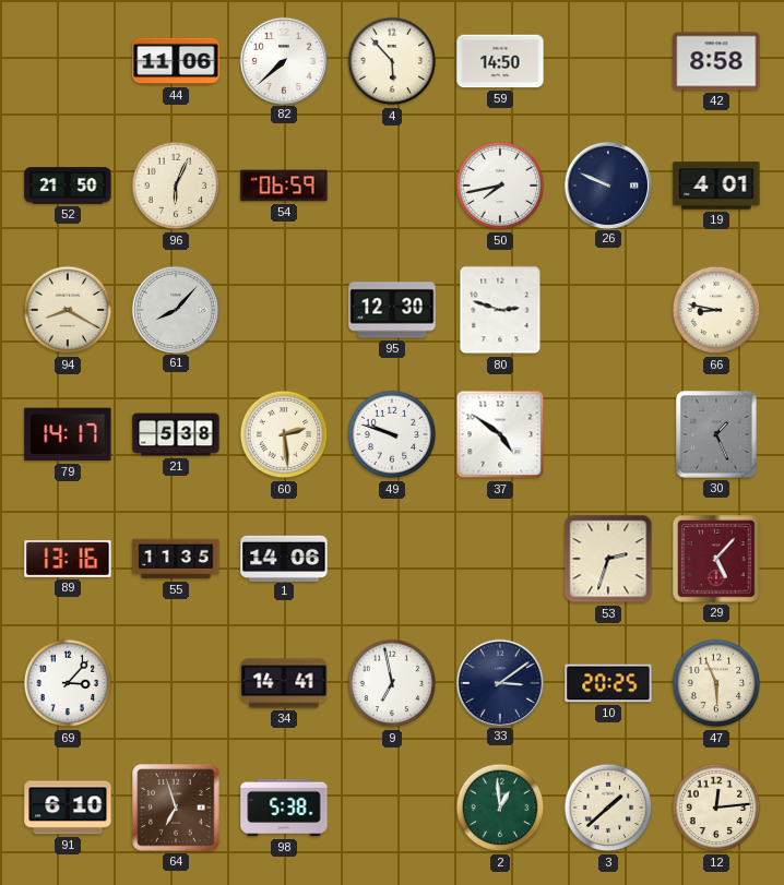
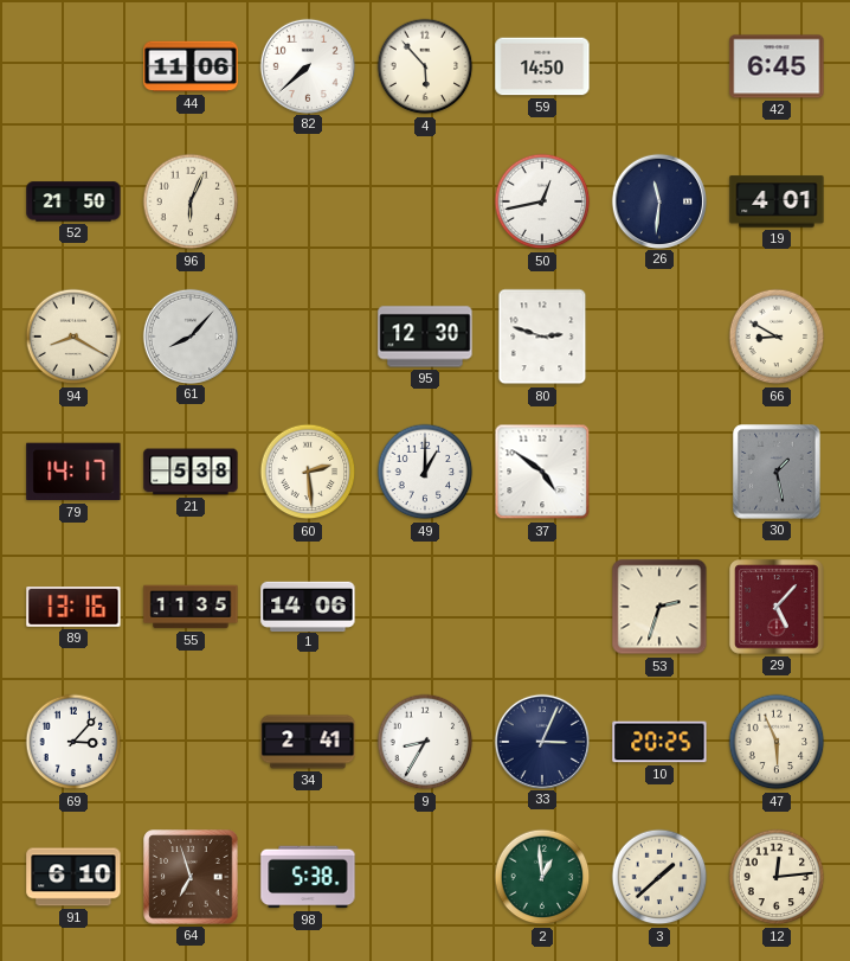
42: 8:58 -> 6:45
54: 06:59 -> none
50: 7:43 -> 12:43
26: 9:49 -> 11:31
66: 8:47 -> 8:50
49: 9:48 -> 1:00
30: 1:26 -> 1:28
34: 14:41 -> 2:41
9: 6:58 -> 8:35
33: 3:09 -> 3:04
